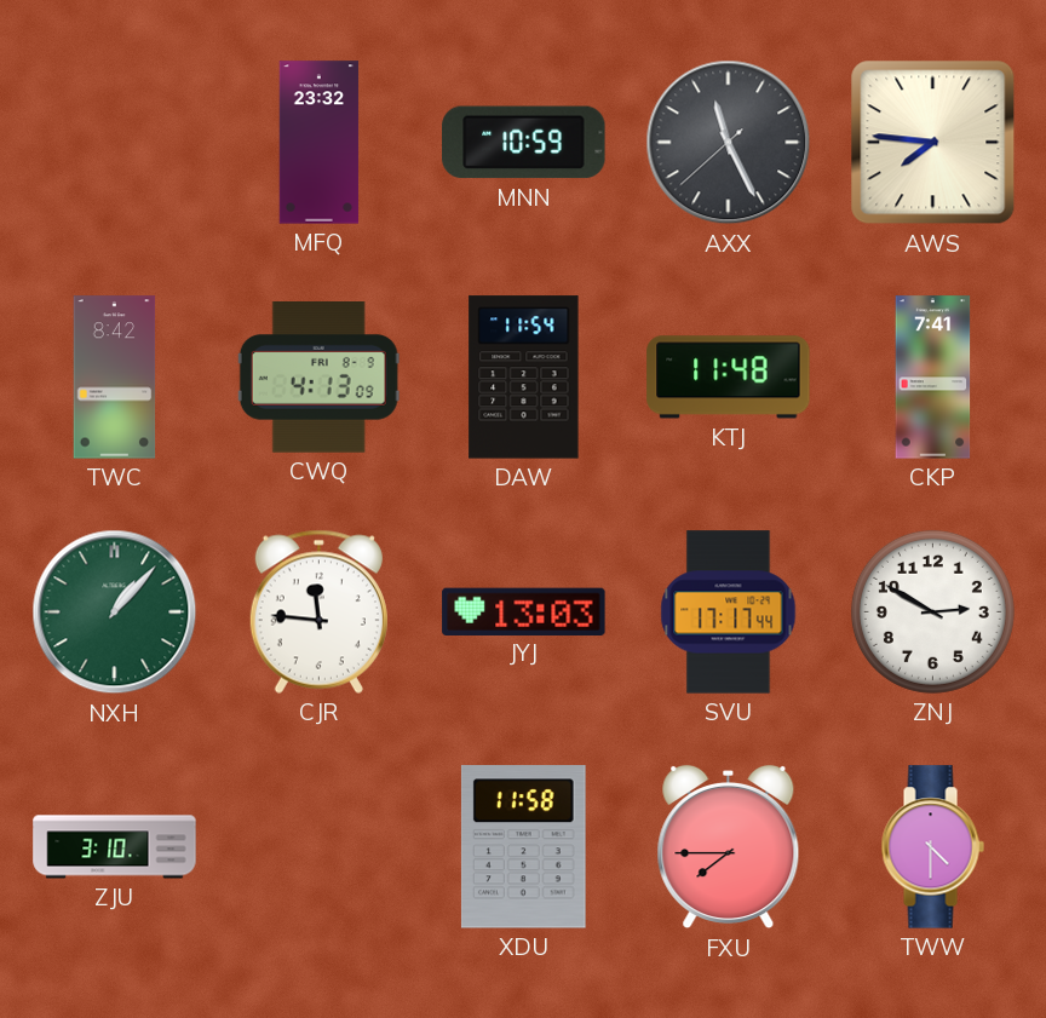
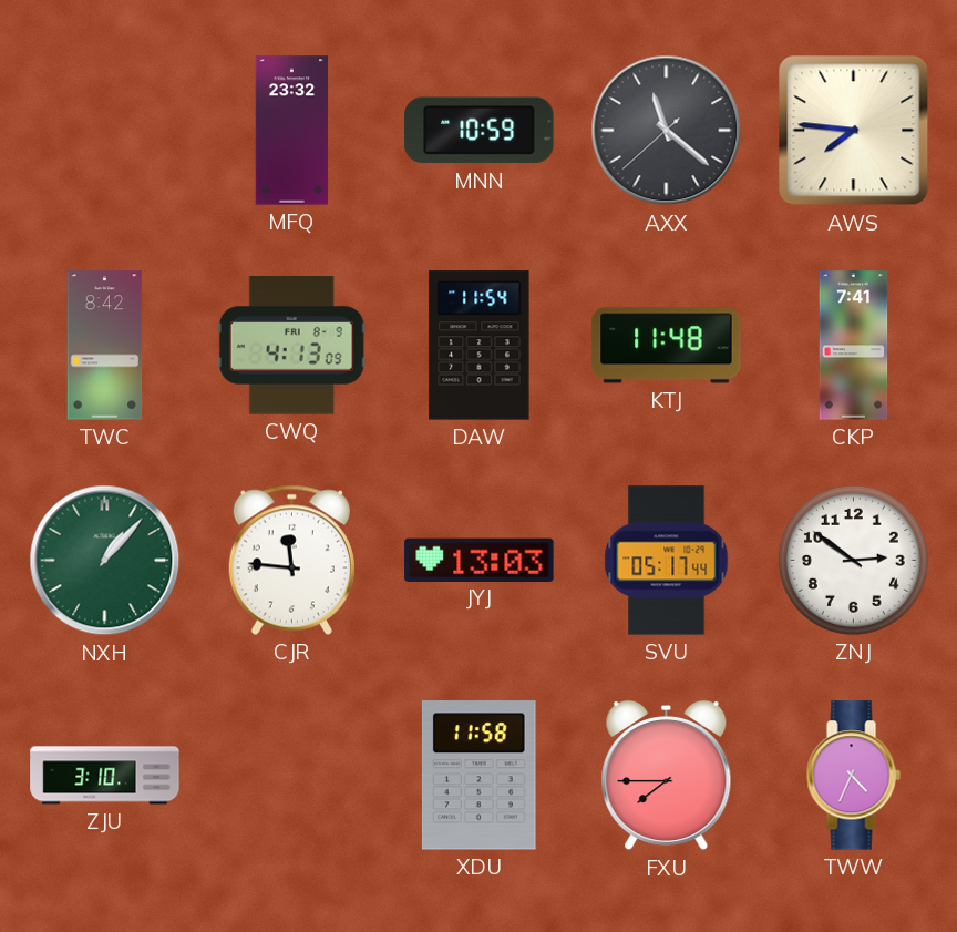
AXX: 11:25 -> 11:21
SVU: 17:17 -> 05:17
ZNJ: 2:50 -> 2:51
TWW: 4:30 -> 4:34
